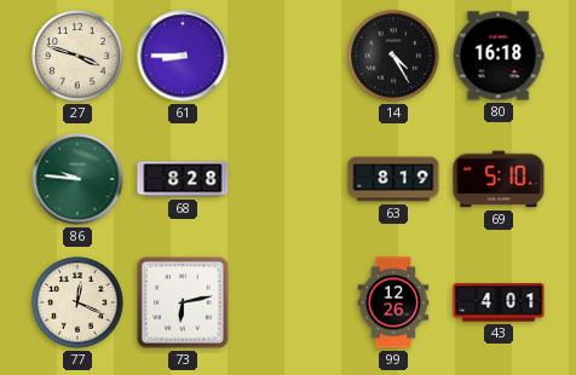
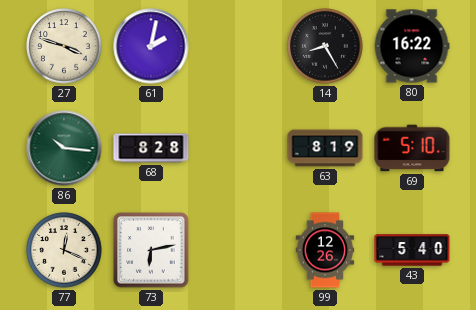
61: 8:45 -> 2:02
14: 4:25 -> 8:25
80: 16:18 -> 16:22
86: 9:46 -> 10:16
43: 4:01 -> 5:40
